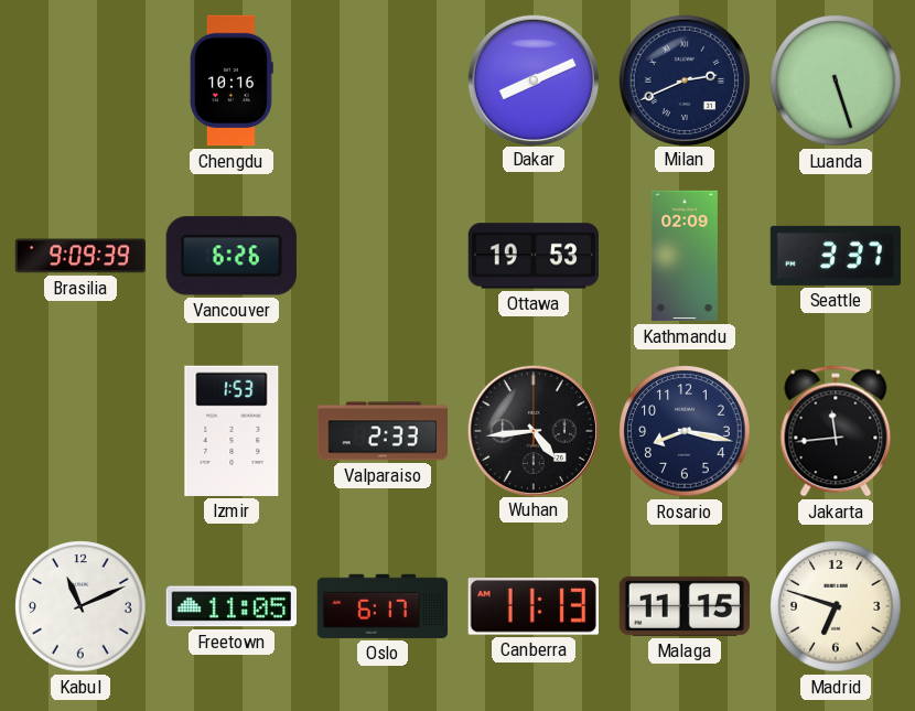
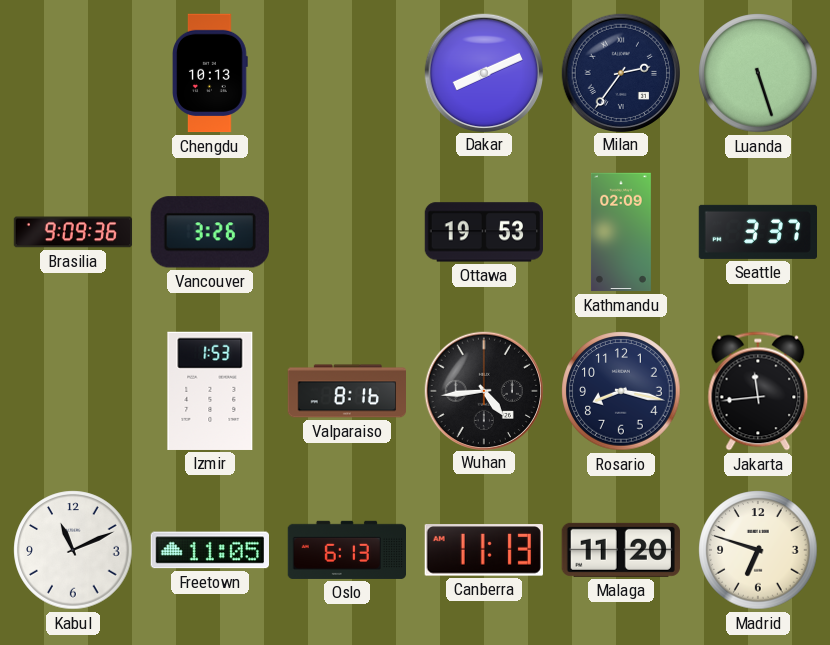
Chengdu: 10:16 -> 10:13
Milan: 2:41 -> 2:36
Brasilia: 9:09:39 -> 9:09:36
Vancouver: 6:26 -> 3:26
Valparaiso: 2:33 -> 8:16
Oslo: 6:17 -> 6:13
Malaga: 11:15 -> 11:20
